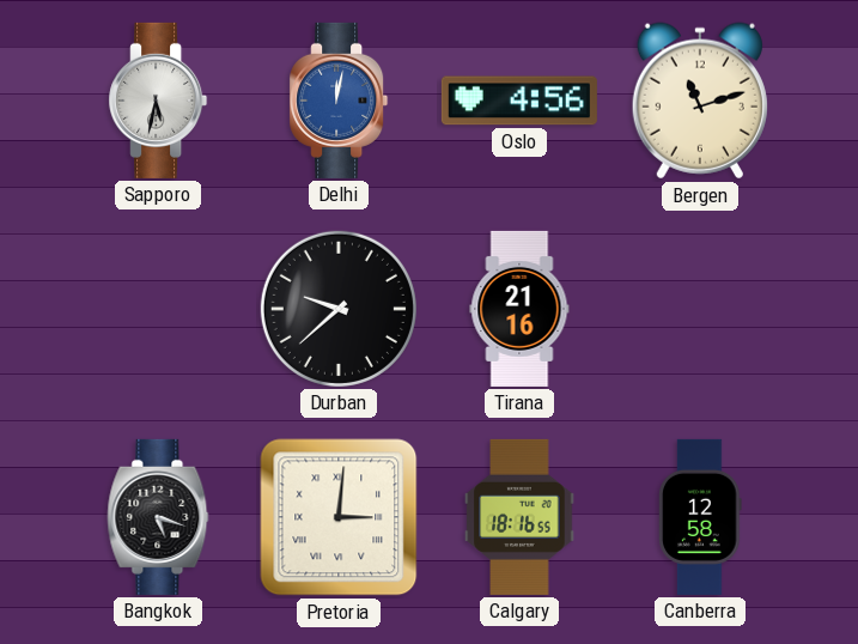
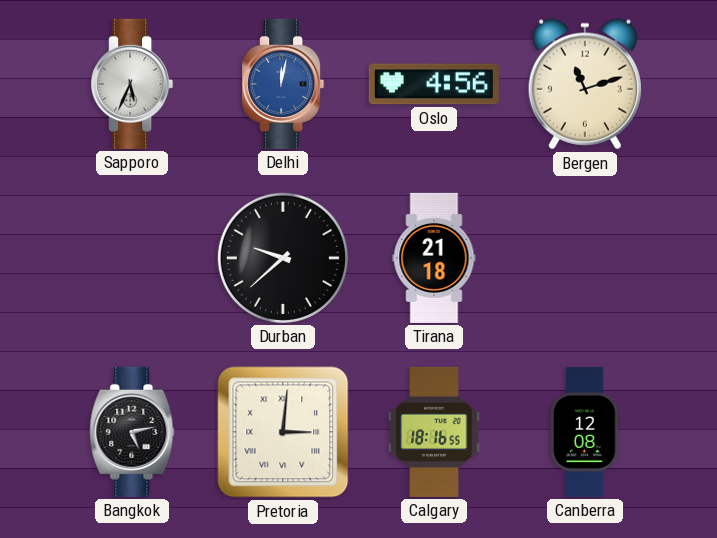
Sapporo: 5:32 -> 5:34
Tirana: 21:16 -> 21:18
Bangkok: 5:18 -> 5:13
Canberra: 12:58 -> 12:08
